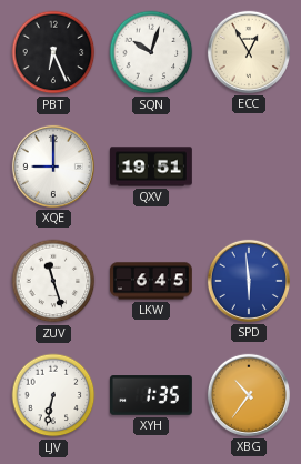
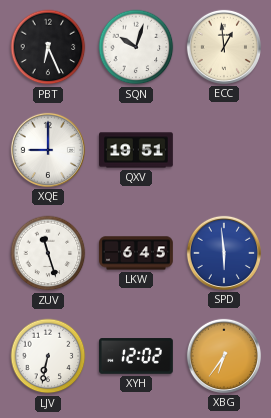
ECC: 12:55 -> 12:59
XYH: 1:35 -> 12:02
XBG: 10:36 -> 6:36
